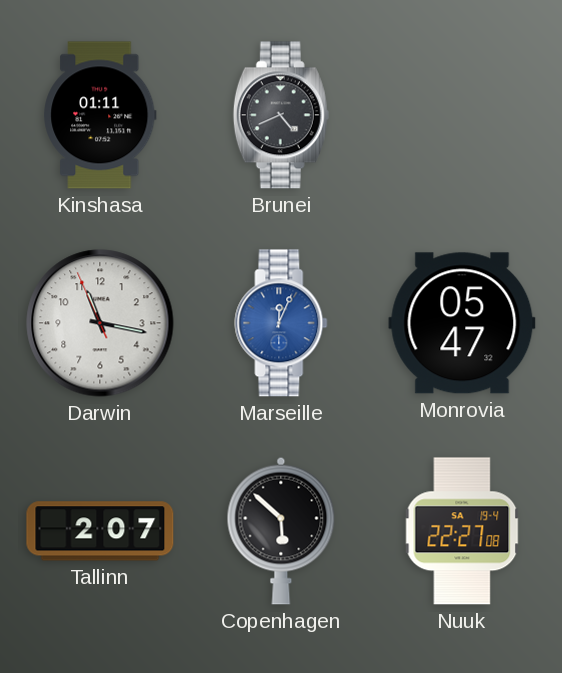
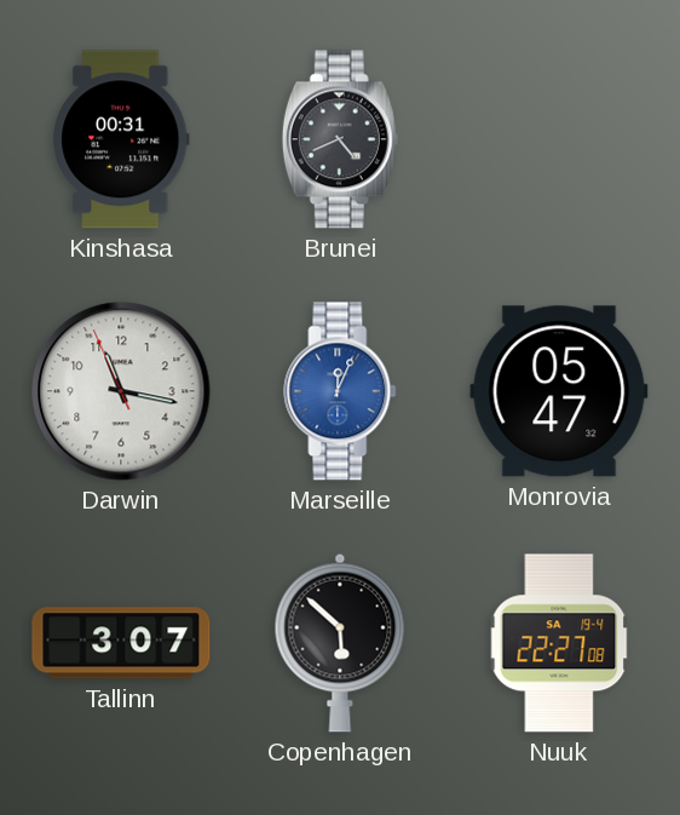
Kinshasa: 01:11 -> 00:31
Tallinn: 2:07 -> 3:07
